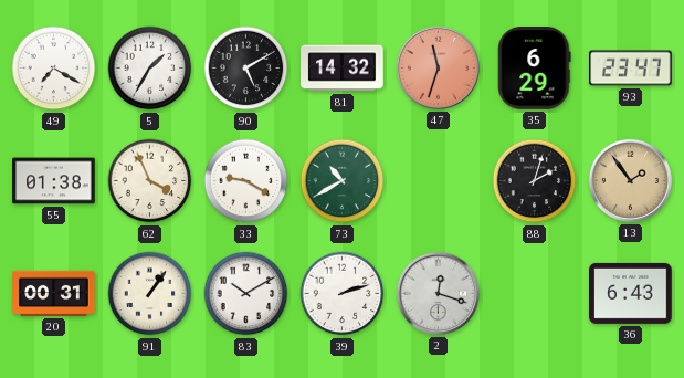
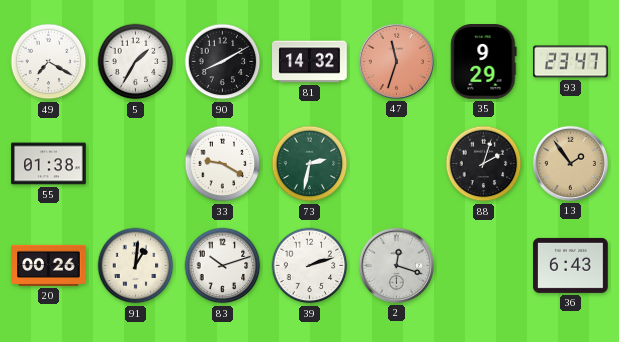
90: 5:10 -> 8:10
35: 6:29 -> 9:29
62: 3:56 -> none
73: 10:40 -> 2:32
20: 00:31 -> 00:26
91: 1:06 -> 1:01
83: 10:10 -> 10:12
